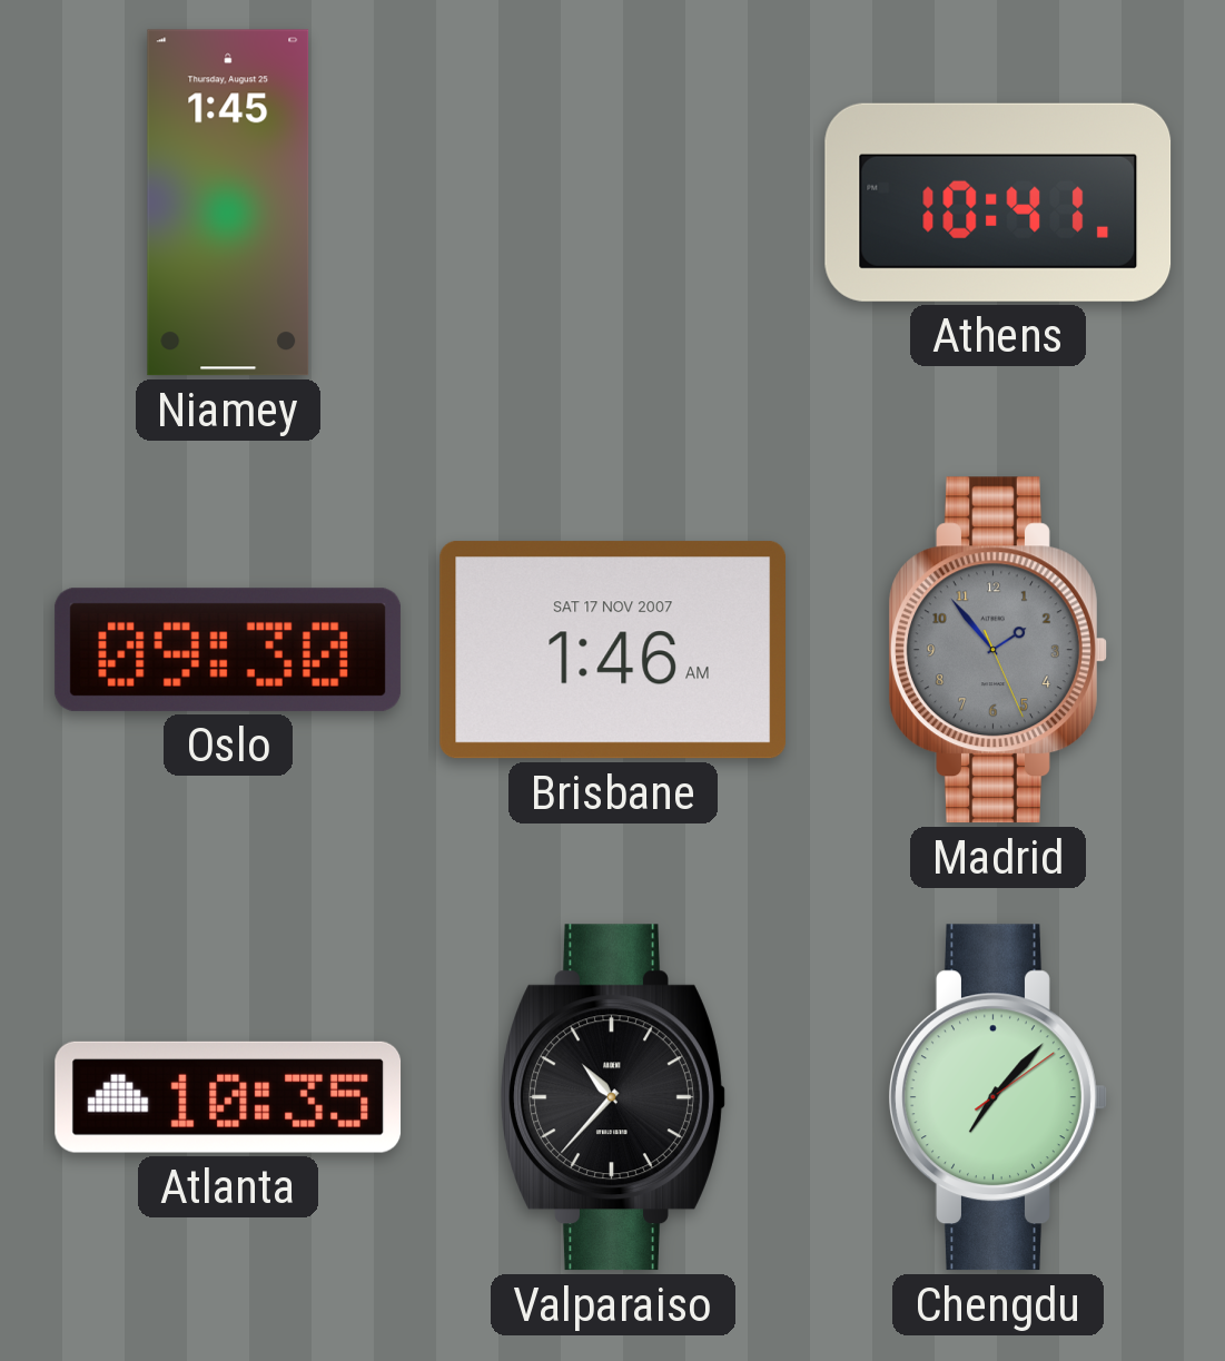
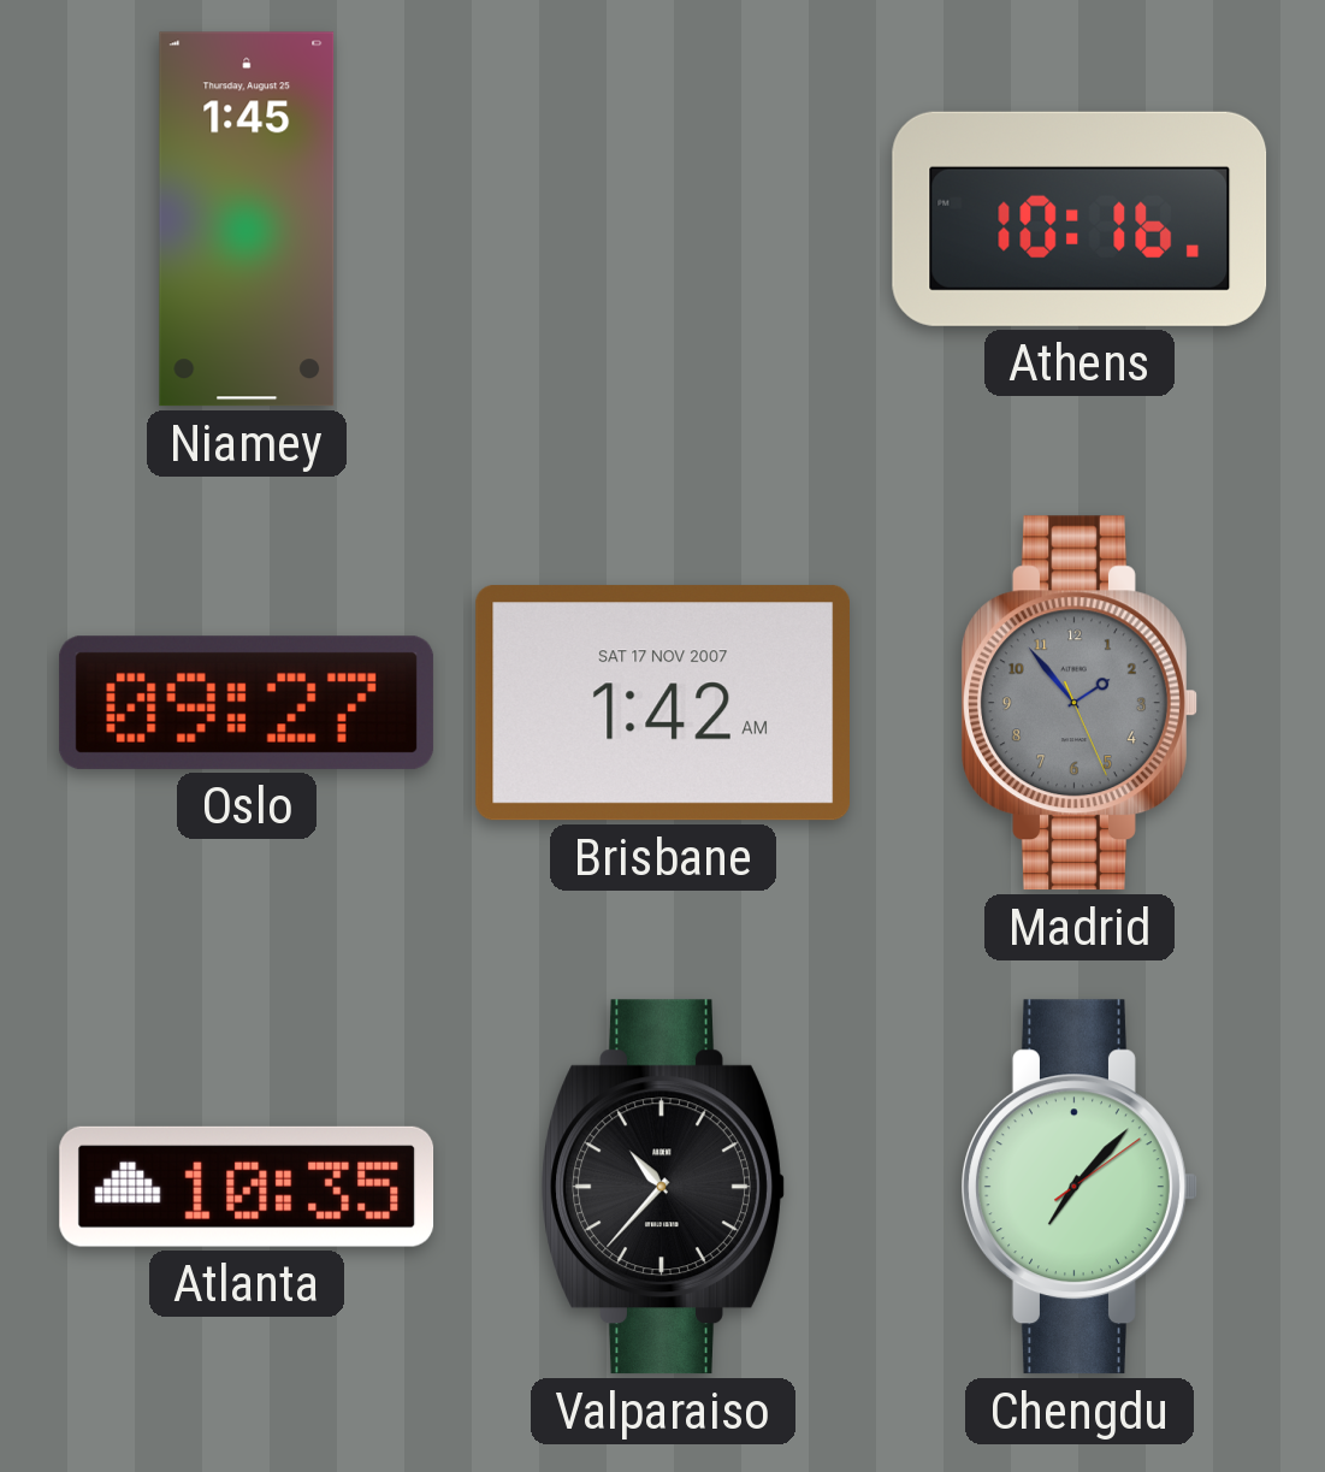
Athens: 10:41 -> 10:16
Oslo: 09:30 -> 09:27
Brisbane: 1:46 -> 1:42
